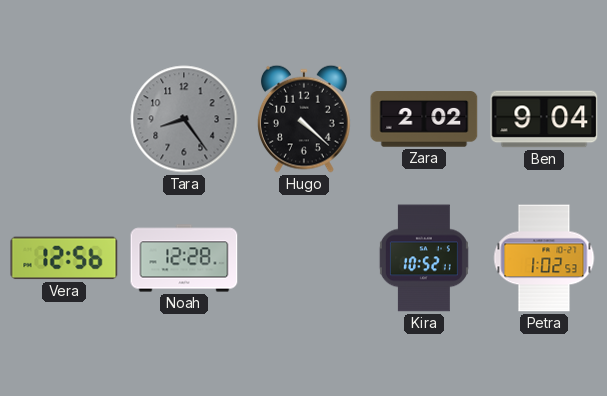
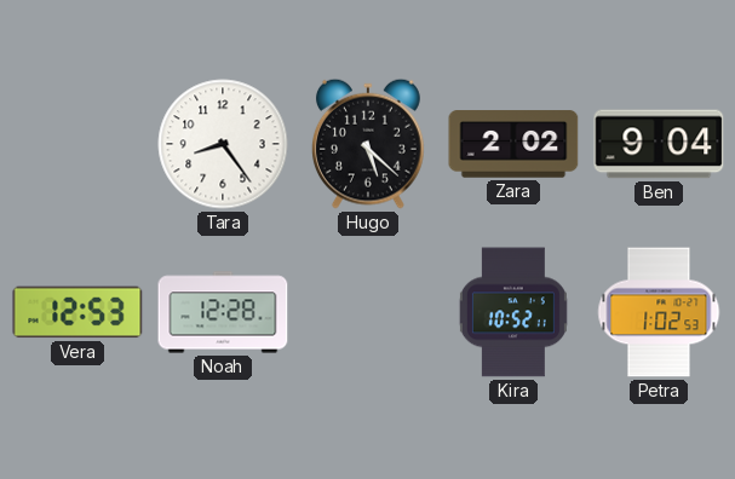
Tara dial: grey -> white
Hugo: 4:22 -> 5:22
Vera: 12:56 -> 12:53
